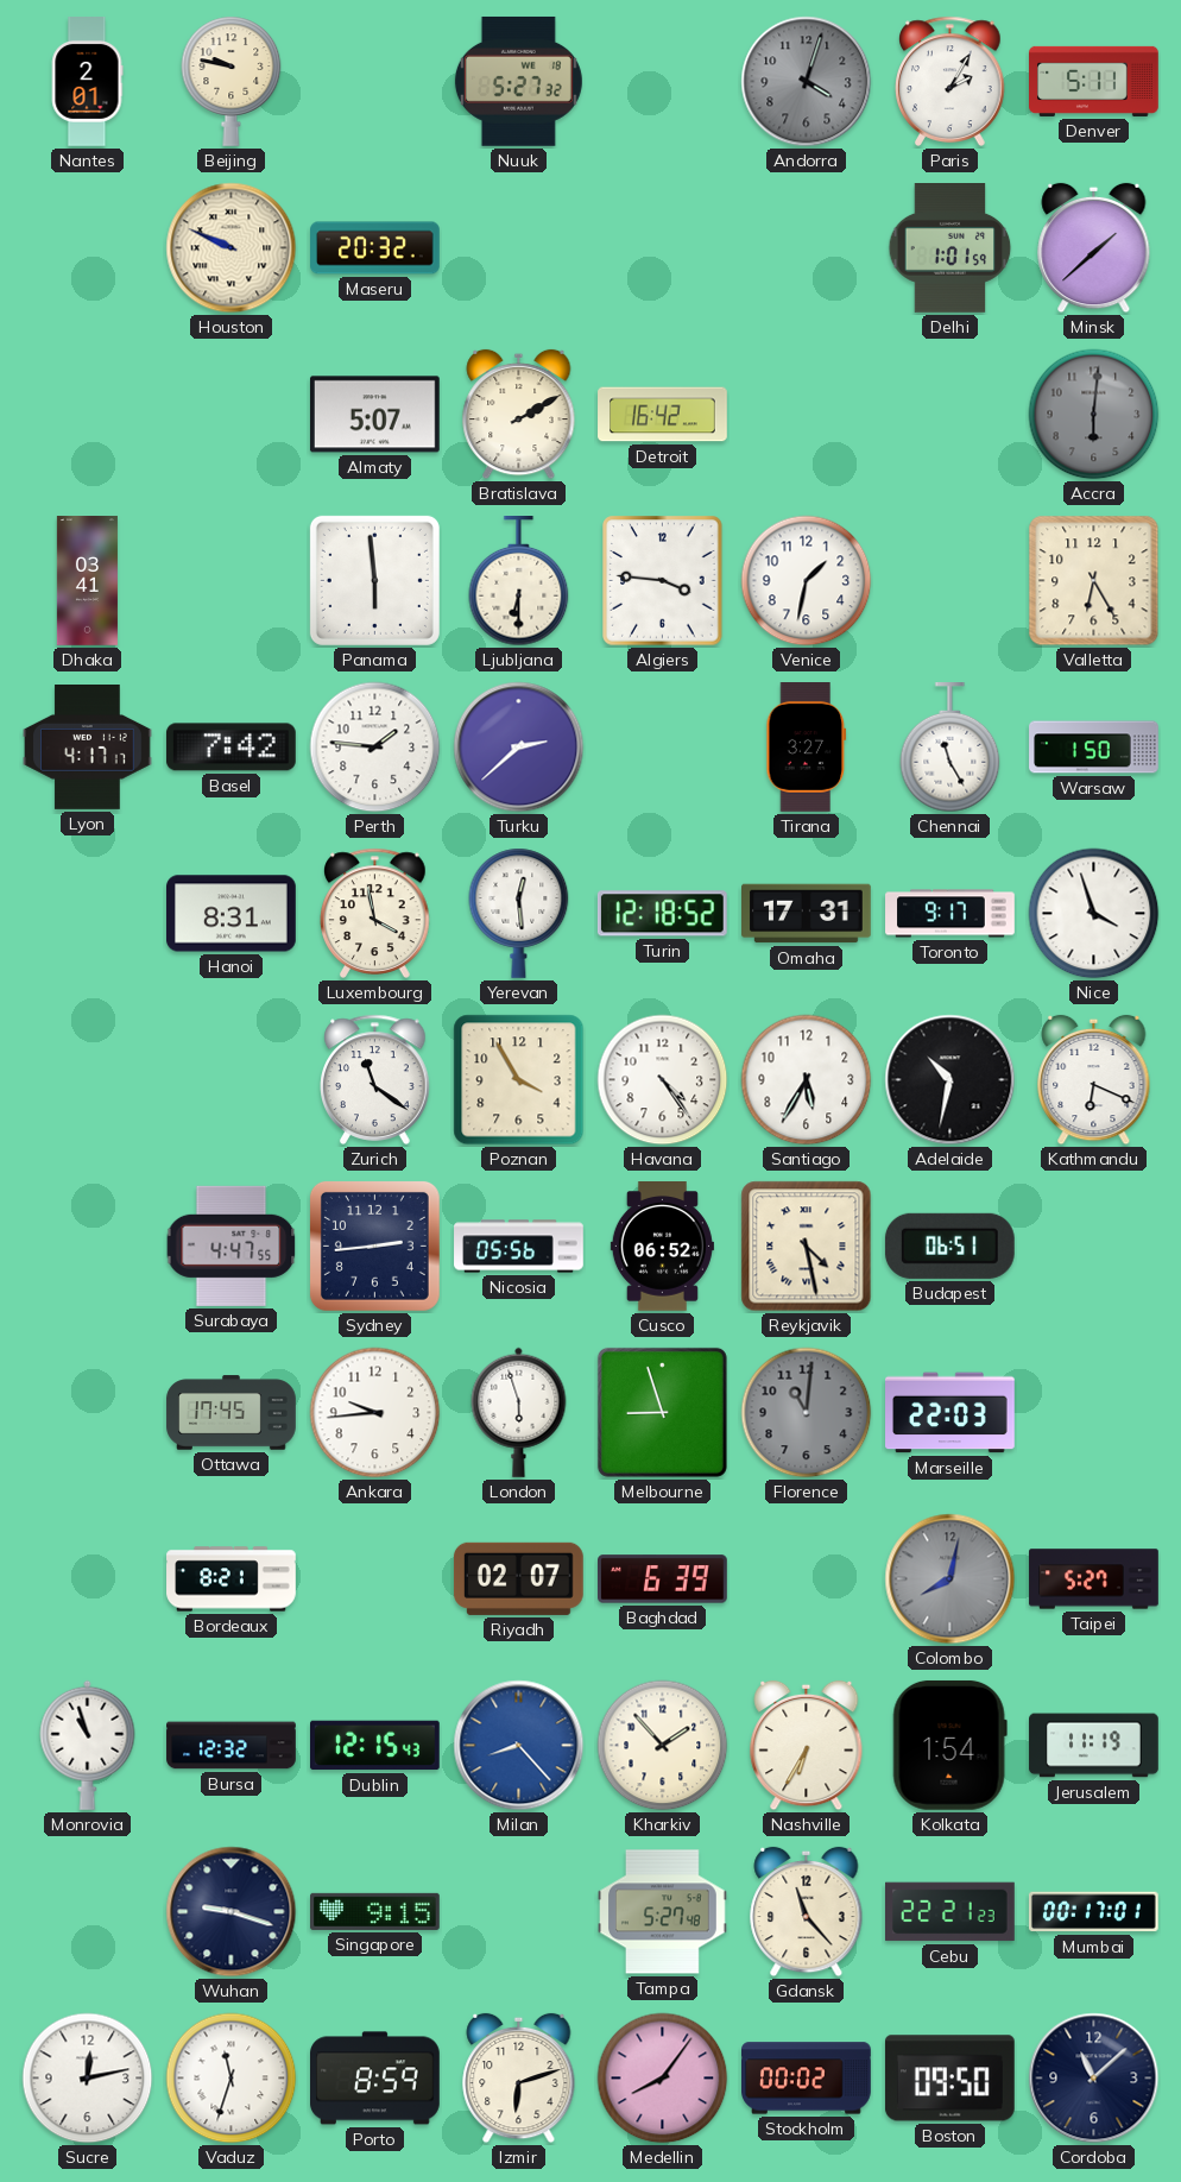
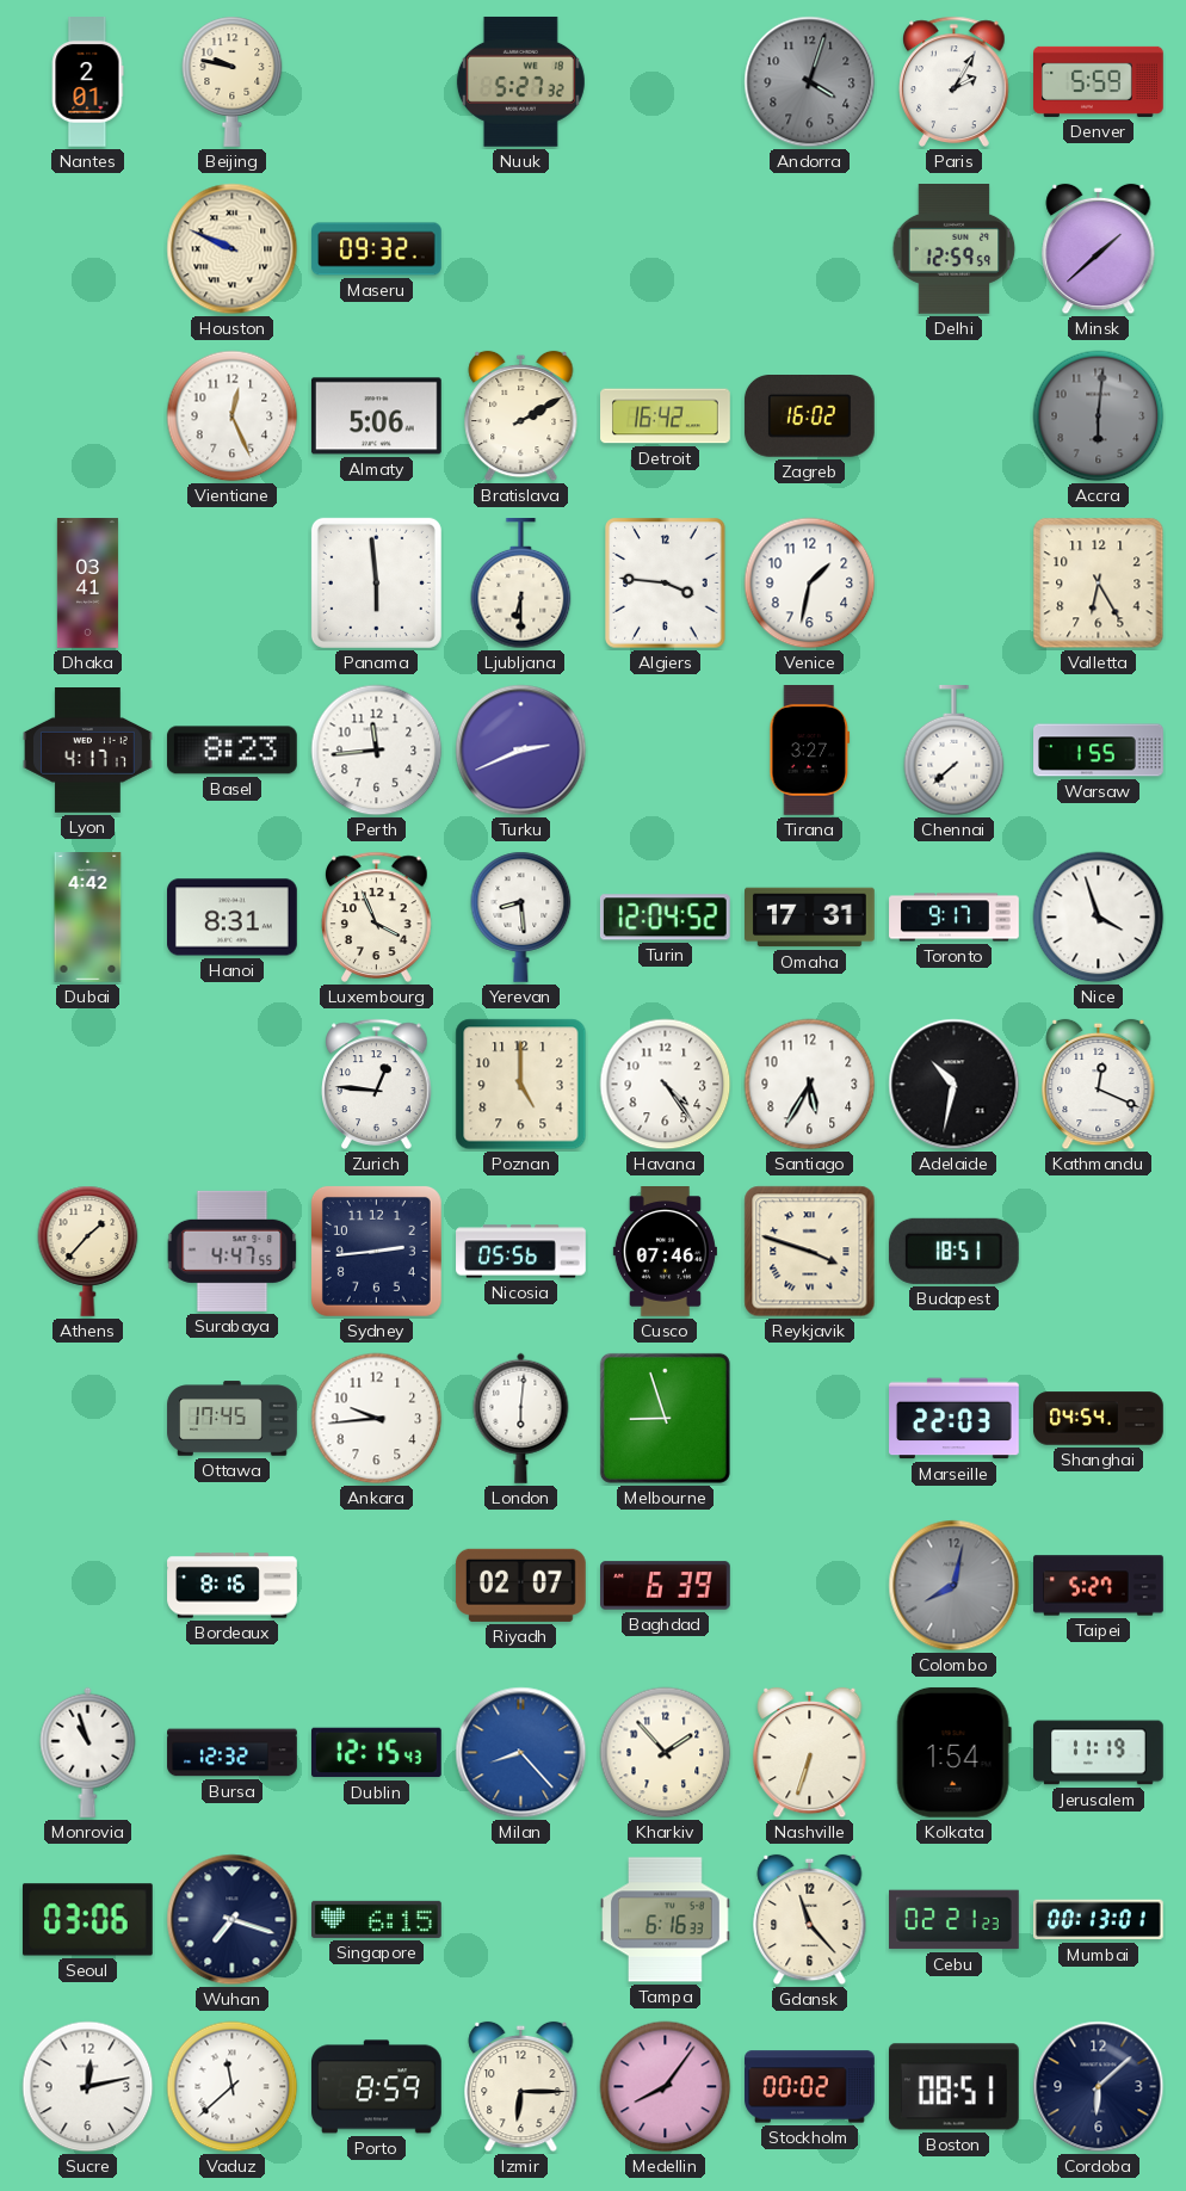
Denver: 5:11 -> 5:59
Maseru: 20:32 -> 09:32
Delhi: 1:01 -> 12:59
Vientiane: none -> 12:26
Almaty: 5:07 -> 5:06
Zagreb: none -> 16:02
Basel: 7:42 -> 8:23
Perth: 1:46 -> 11:44
Turku: 2:38 -> 2:41
Chennai: 11:25 -> 7:38
Warsaw: 1:50 -> 1:55
Dubai: none -> 4:42
Luxembourg: 3:58 -> 3:56
Yerevan: 12:29 -> 8:29
Turin: 12:18 -> 12:04
Zurich: 11:21 -> 12:46
Poznan: 3:55 -> 5:00
Kathmandu: 6:19 -> 12:19
Athens: none -> 1:37
Cusco: 06:52 -> 07:46
Reykjavik: 4:28 -> 3:48
Budapest: 06:51 -> 18:51
London: 5:57 -> 6:01
Florence: 11:01 -> none
Shanghai: none -> 04:54
Bordeaux: 8:21 -> 8:16
Nashville: 6:35 -> 6:33
Seoul: none -> 03:06
Wuhan: 9:18 -> 7:18
Singapore: 9:15 -> 6:15
Tampa: 5:27 -> 6:16
Cebu: 22:21 -> 02:21
Mumbai: 00:17 -> 00:13
Vaduz: 11:33 -> 11:38
Izmir: 6:12 -> 6:15
Boston: 09:50 -> 08:51
Cordoba: 11:08 -> 6:08
